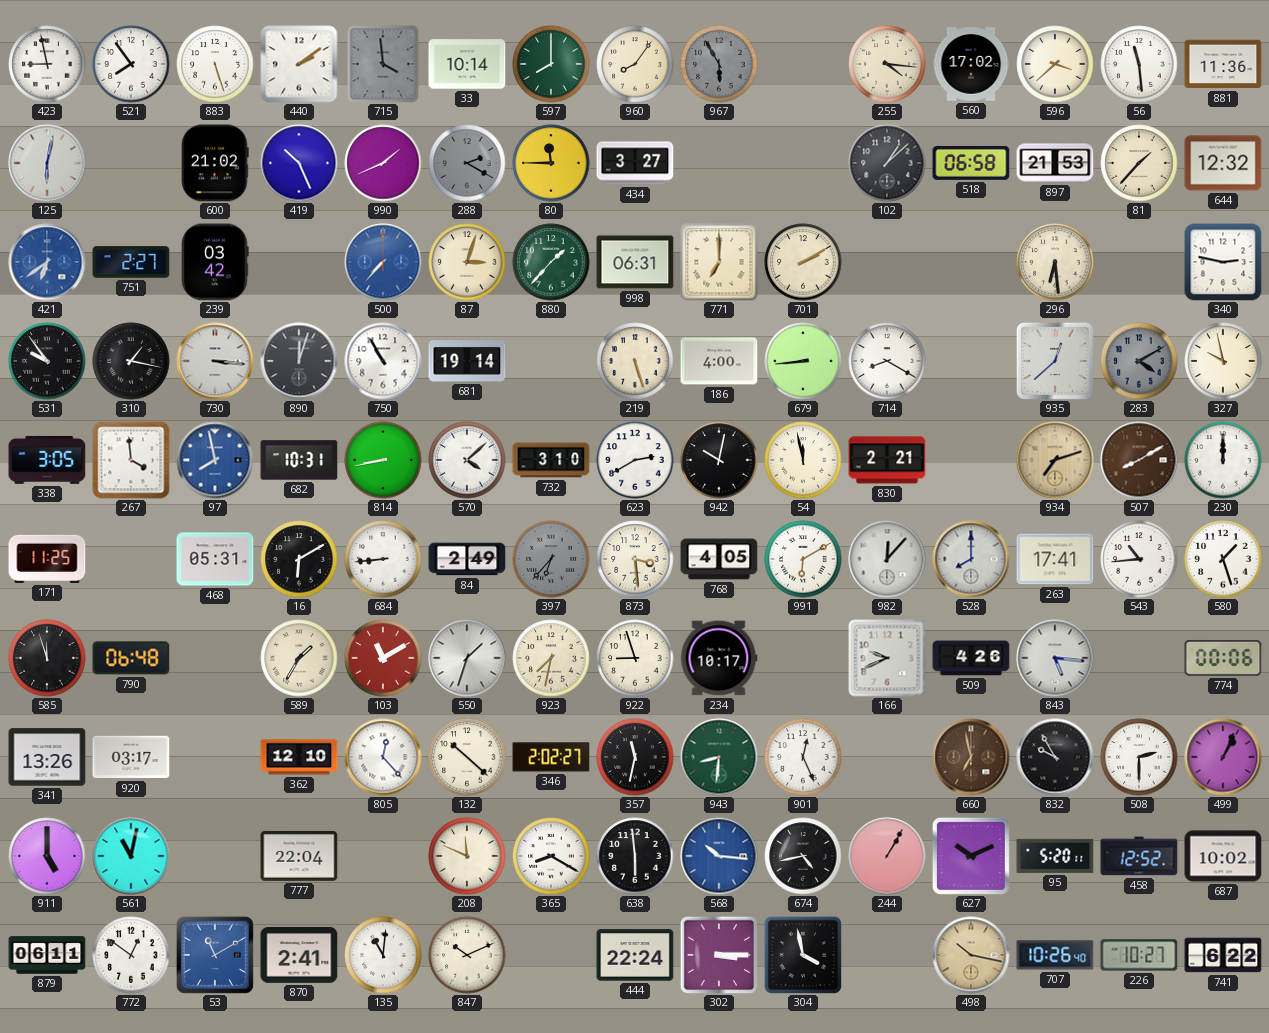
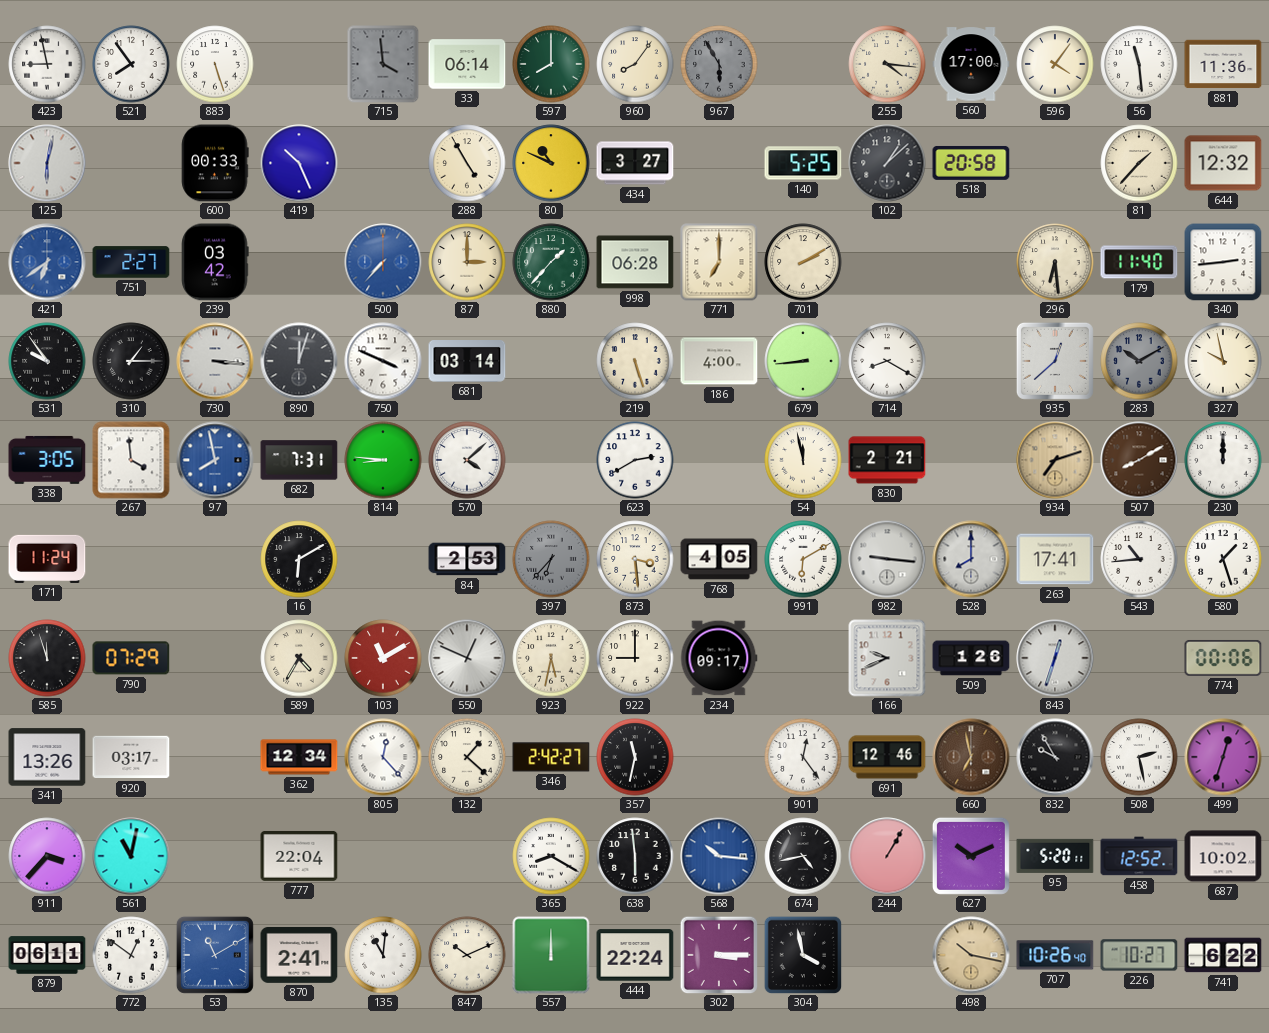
440: 2:09 -> none
33: 10:14 -> 06:14
560: 17:02 -> 17:00
596: 3:38 -> 4:06
600: 21:02 -> 00:33
990: 1:41 -> none
288: 2:20 -> 4:55
288 dial: grey -> cream
80: 11:45 -> 10:49
140: none -> 5:25
518: 06:58 -> 20:58
897: 21:53 -> none
87: 3:03 -> 3:00
998: 06:31 -> 06:28
179: none -> 11:40
340: 2:47 -> 2:44
310: 1:17 -> 1:15
750: 10:55 -> 3:49
681: 19:14 -> 03:14
283: 4:10 -> 10:10
682: 10:31 -> 7:31
814: 8:43 -> 8:46
732: 3:10 -> none
942: 10:02 -> none
171: 11:25 -> 11:24
468: 05:31 -> none
684: 8:44 -> none
84: 2:49 -> 2:53
982: 12:07 -> 9:16
790: 06:48 -> 07:29
589: 1:35 -> 4:35
550: 1:33 -> 12:49
923: 7:32 -> 5:32
922: 8:57 -> 9:00
234: 10:17 -> 09:17
509: 4:26 -> 1:26
843: 5:16 -> 12:33
362: 12:10 -> 12:34
132: 10:22 -> 1:22
346: 2:02 -> 2:42
943: 8:31 -> none
901: 12:26 -> 12:24
691: none -> 12:46
508: 2:30 -> 2:28
499: 1:04 -> 12:33
911: 5:00 -> 3:37
208: 11:49 -> none
557: none -> 12:00
